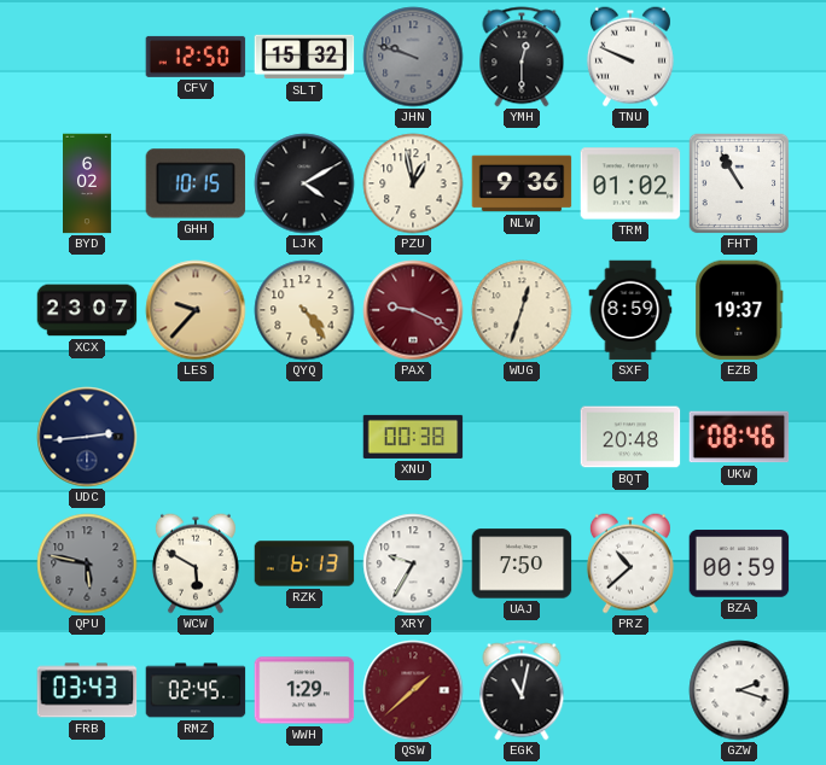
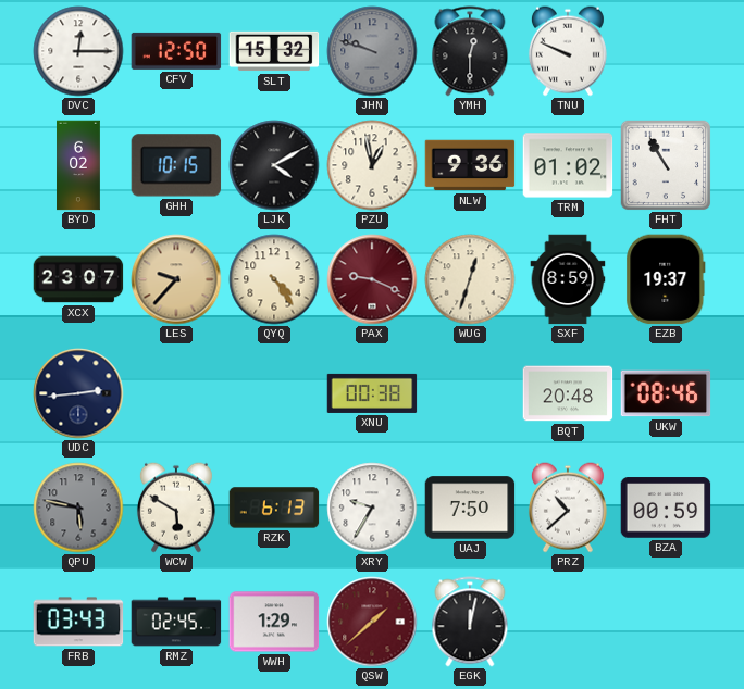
DVC: none -> 12:15
EGK: 11:02 -> 12:02
GZW: 2:18 -> none
